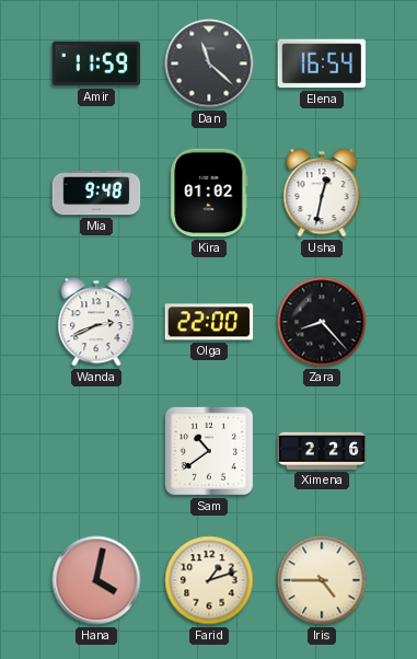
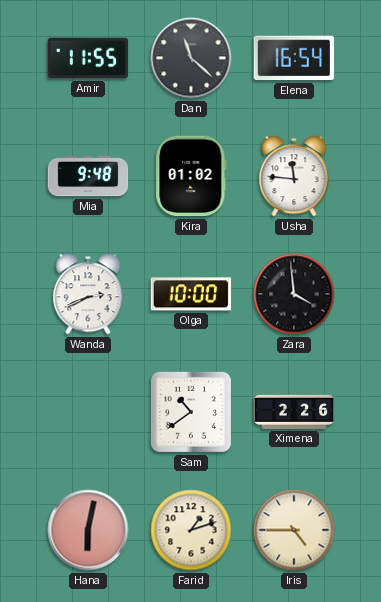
Amir: 11:59 -> 11:55
Usha: 12:32 -> 11:46
Olga: 22:00 -> 10:00
Zara: 8:23 -> 3:59
Hana: 4:02 -> 6:02
